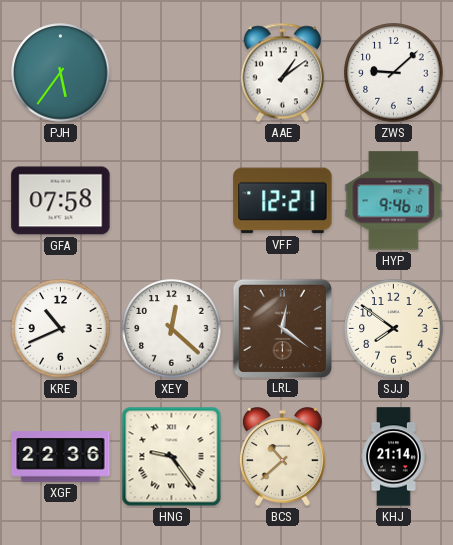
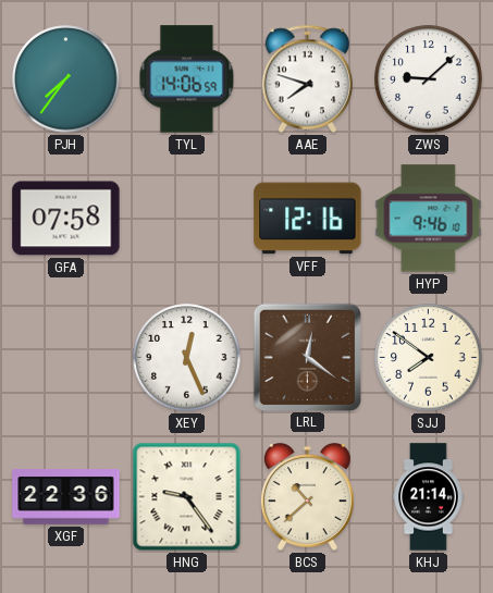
PJH: 5:36 -> 7:36
TYL: none -> 14:06
AAE: 1:09 -> 7:48
VFF: 12:21 -> 12:16
KRE: 10:41 -> none
XEY: 12:22 -> 12:26
